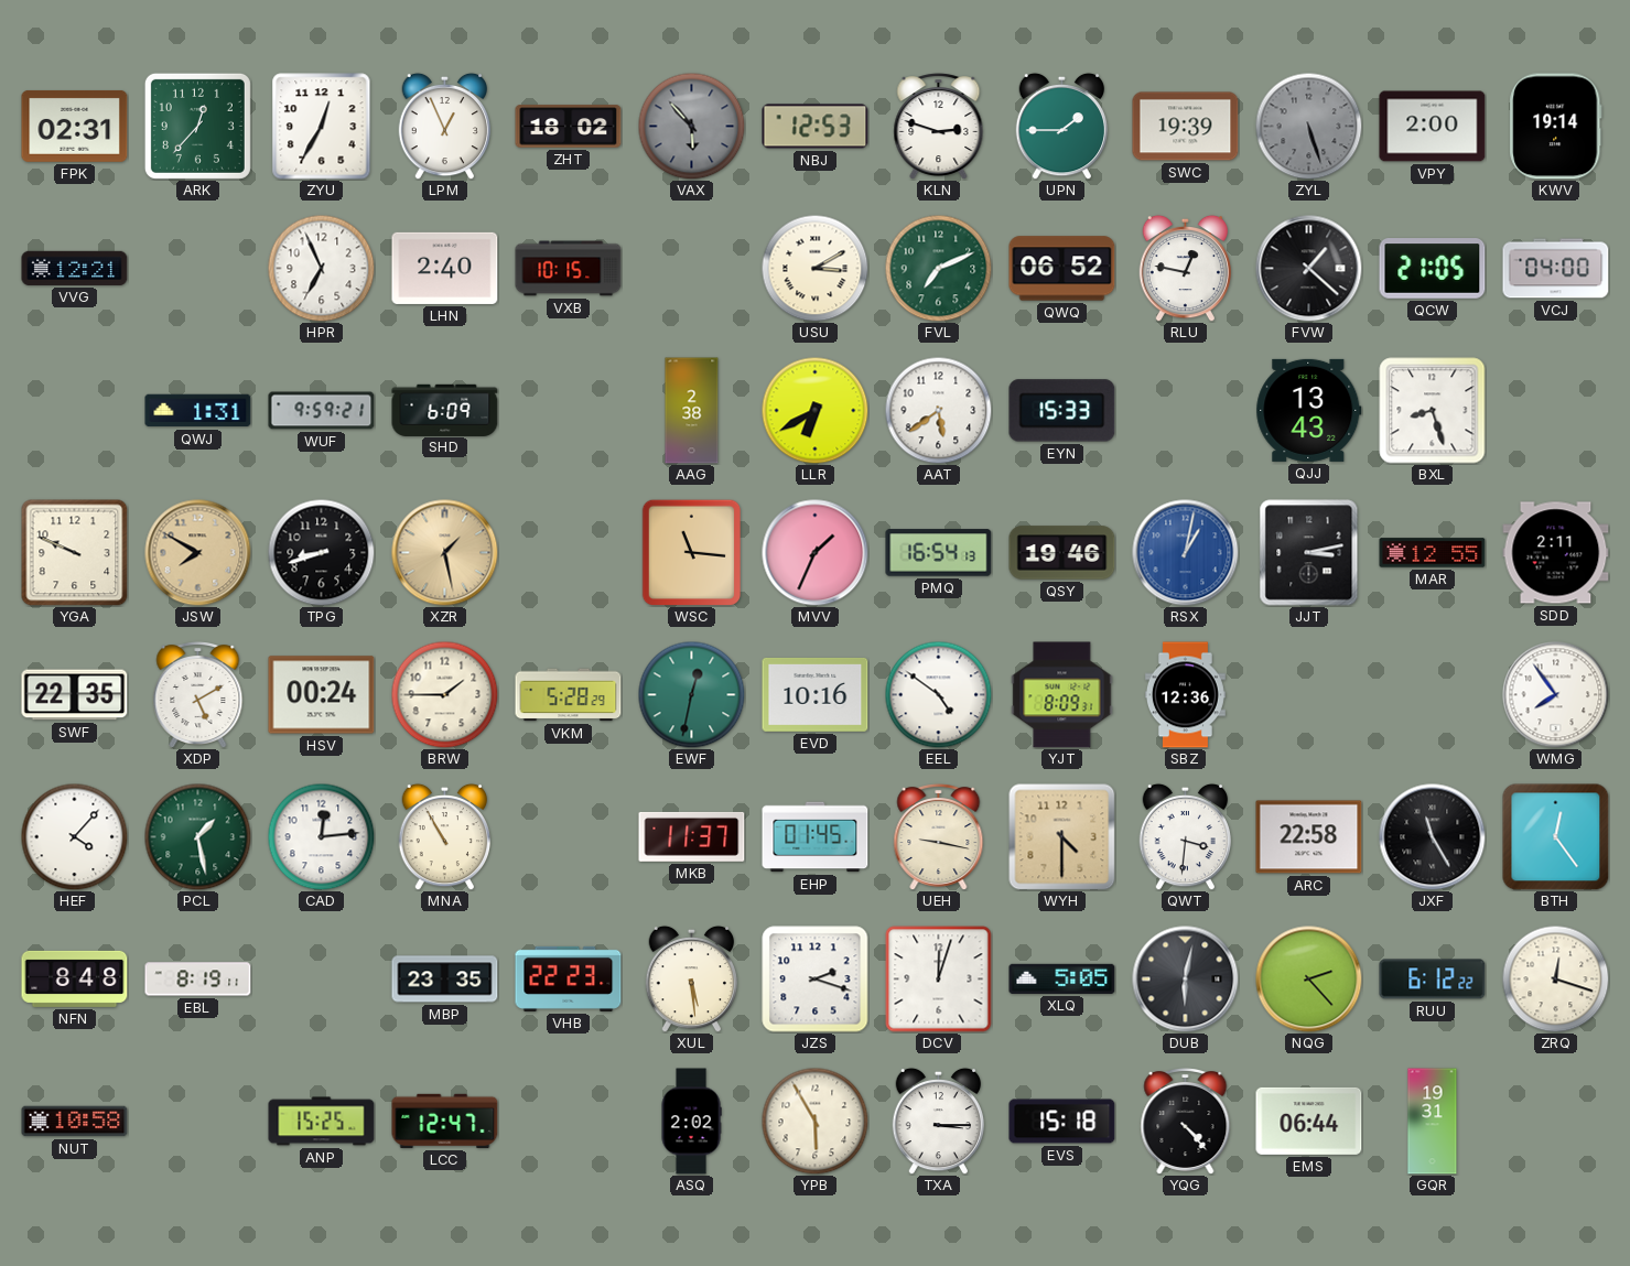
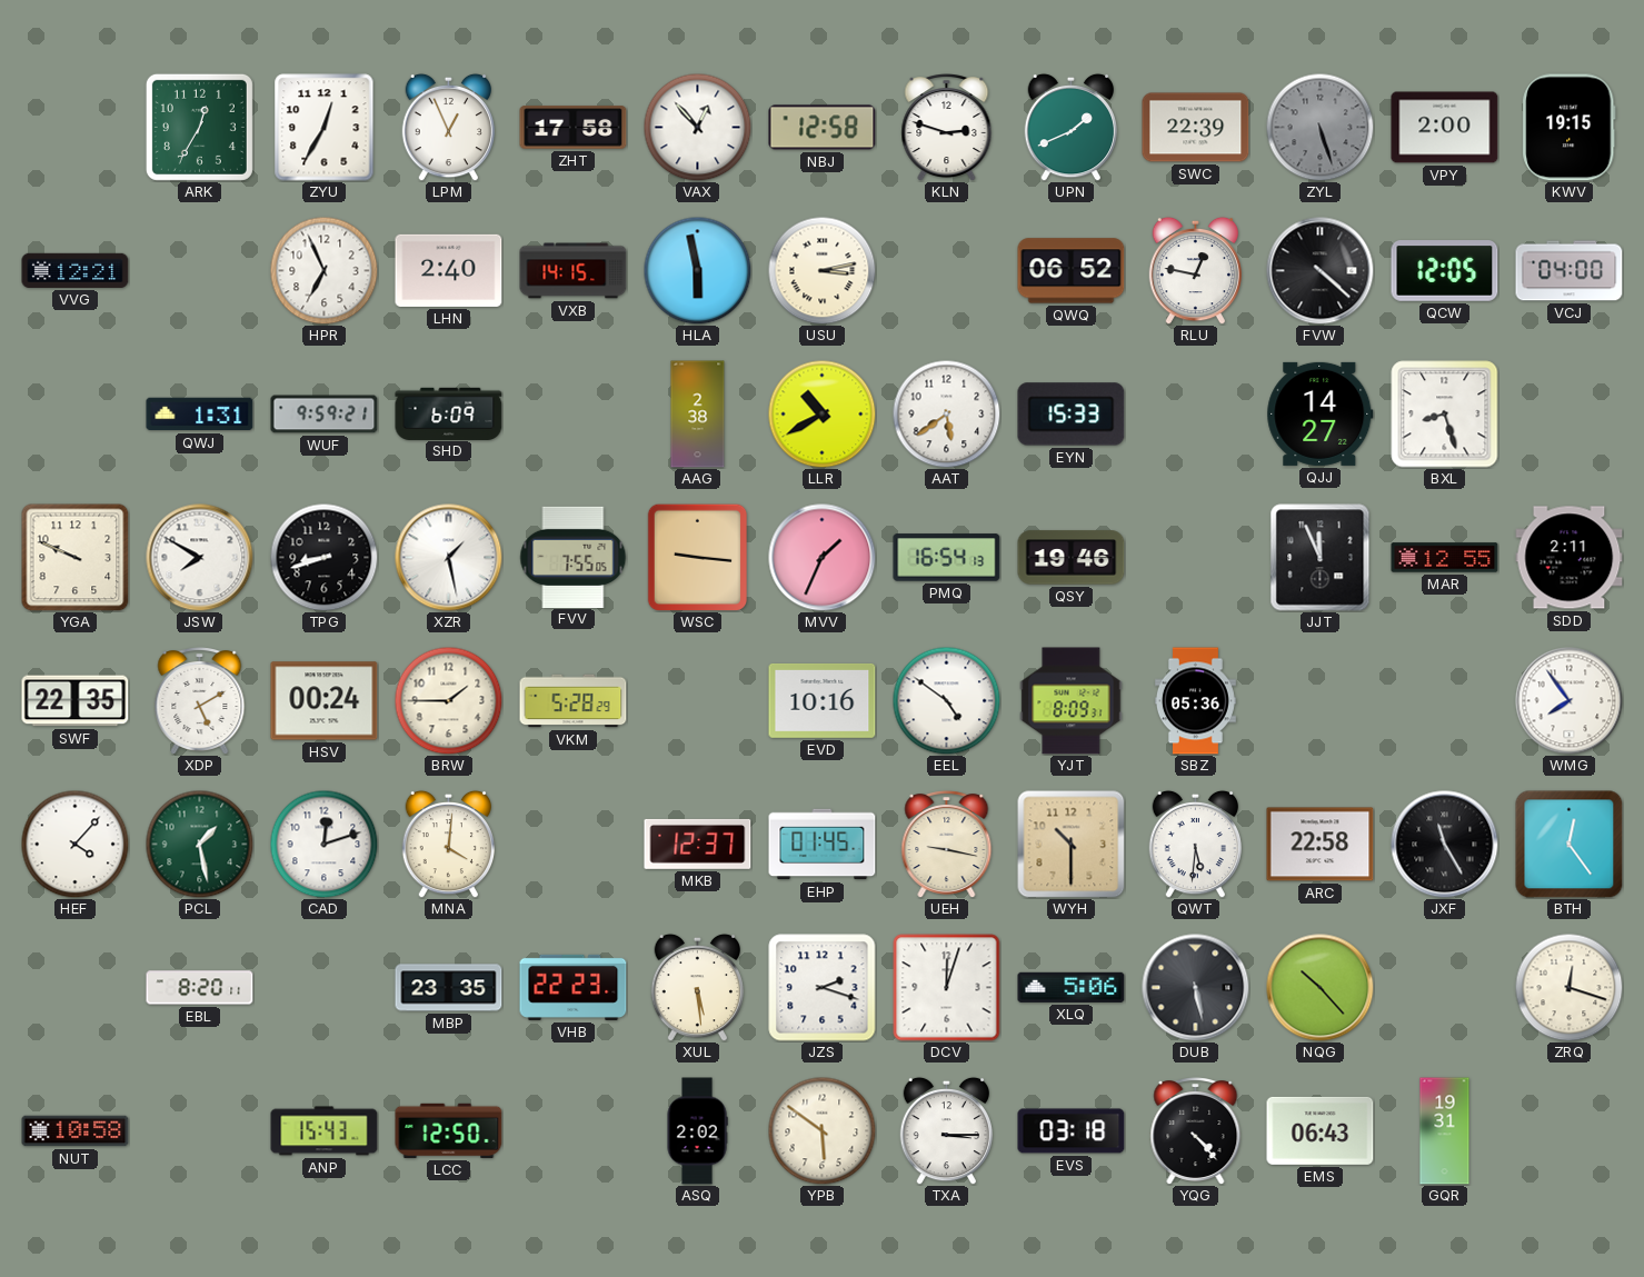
FPK: 02:31 -> none
ARK: 12:37 -> 12:35
ZHT: 18:02 -> 17:58
VAX: 5:53 -> 12:53
VAX dial: grey -> white
NBJ: 12:53 -> 12:58
UPN: 1:45 -> 1:41
SWC: 19:39 -> 22:39
KWV: 19:14 -> 19:15
VXB: 10:15 -> 14:15
HLA: none -> 5:58
USU: 3:10 -> 3:13
FVL: 7:11 -> none
FVW: 1:22 -> 4:22
QCW: 21:05 -> 12:05
LLR: 6:40 -> 10:40
QJJ: 13:43 -> 14:27
JSW dial: champagne -> white
XZR dial: champagne -> white
FVV: none -> 7:55
WSC: 11:16 -> 9:16
RSX: 1:02 -> none
JJT: 3:13 -> 11:56
EWF: 12:32 -> none
SBZ: 12:36 -> 05:36
CAD: 12:14 -> 12:12
MNA: 10:55 -> 4:01
MKB: 11:37 -> 12:37
WYH: 4:30 -> 10:30
QWT: 3:31 -> 5:31
NFN: 8:48 -> none
EBL: 8:19 -> 8:20
XLQ: 5:05 -> 5:06
DUB: 6:02 -> 5:28
NQG: 2:23 -> 10:23
RUU: 6:12 -> none
ANP: 15:25 -> 15:43
LCC: 12:47 -> 12:50
YPB: 5:55 -> 5:51
EVS: 15:18 -> 03:18
EMS: 06:44 -> 06:43
